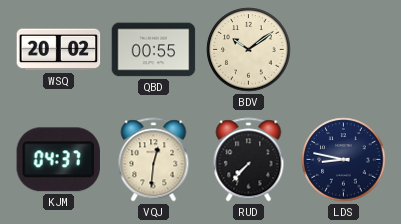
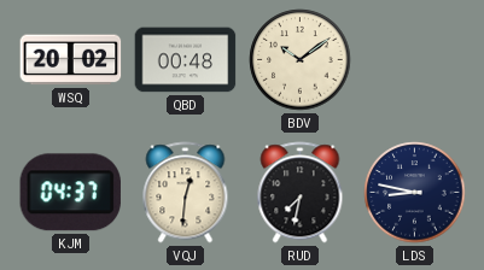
QBD: 00:55 -> 00:48
RUD: 7:37 -> 7:32
